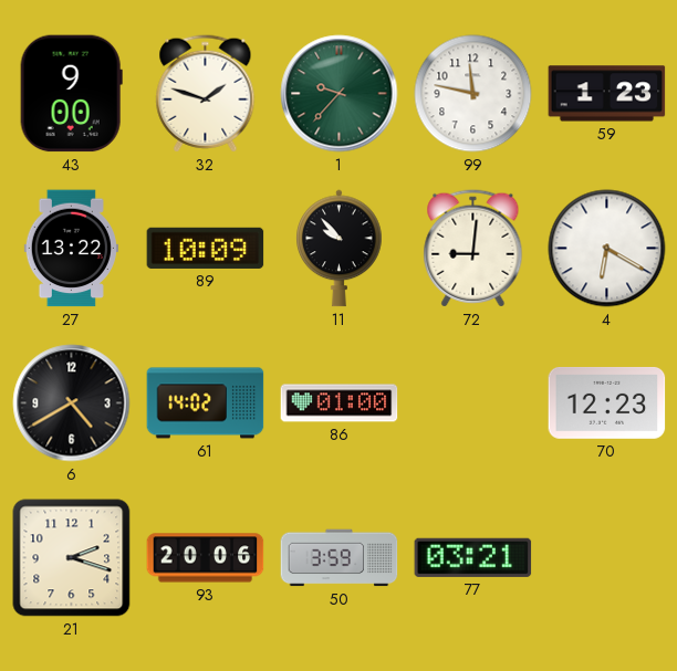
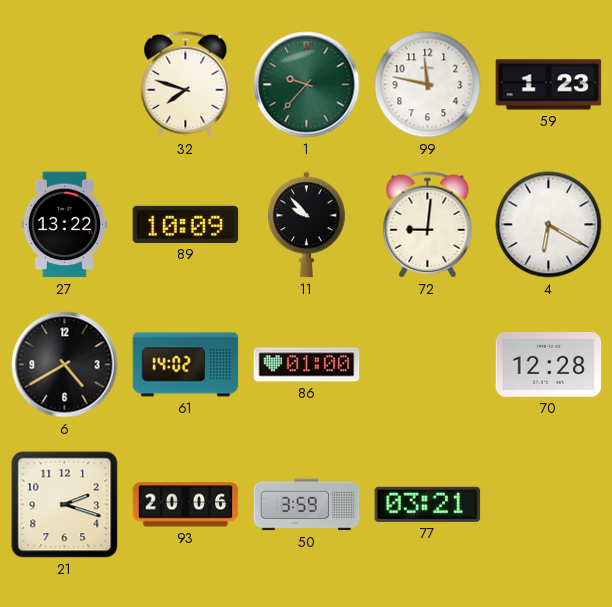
43: 9:00 -> none
32: 1:48 -> 7:48
70: 12:23 -> 12:28
